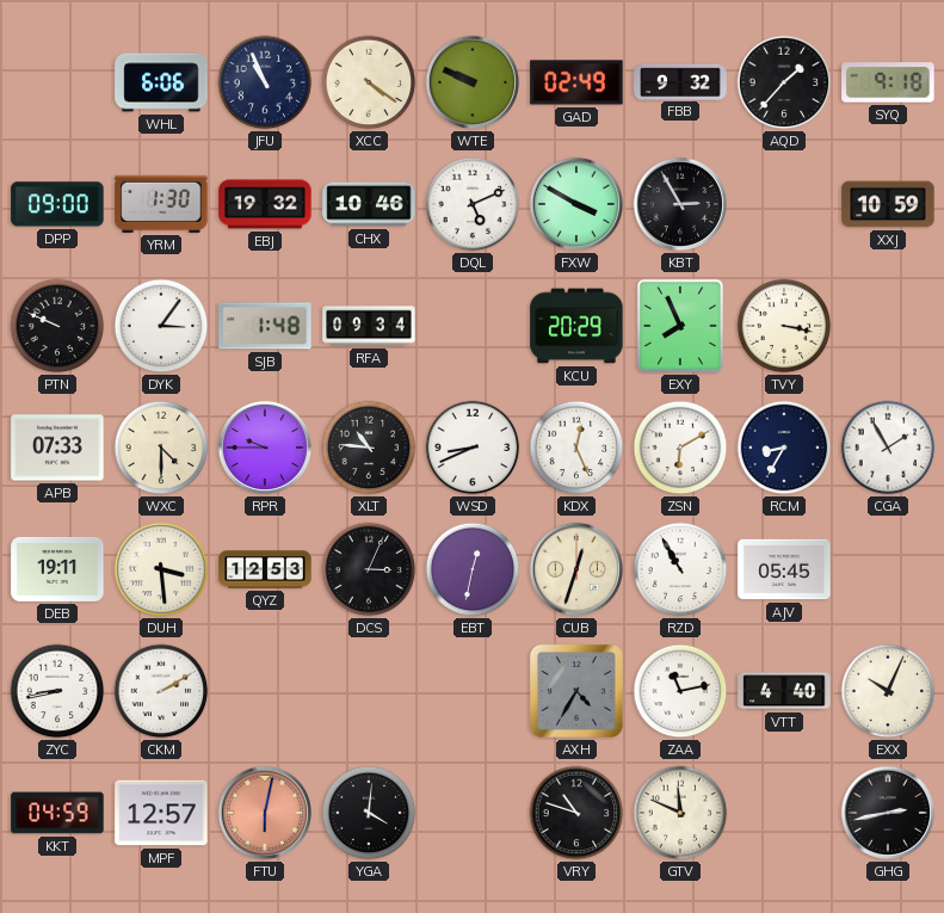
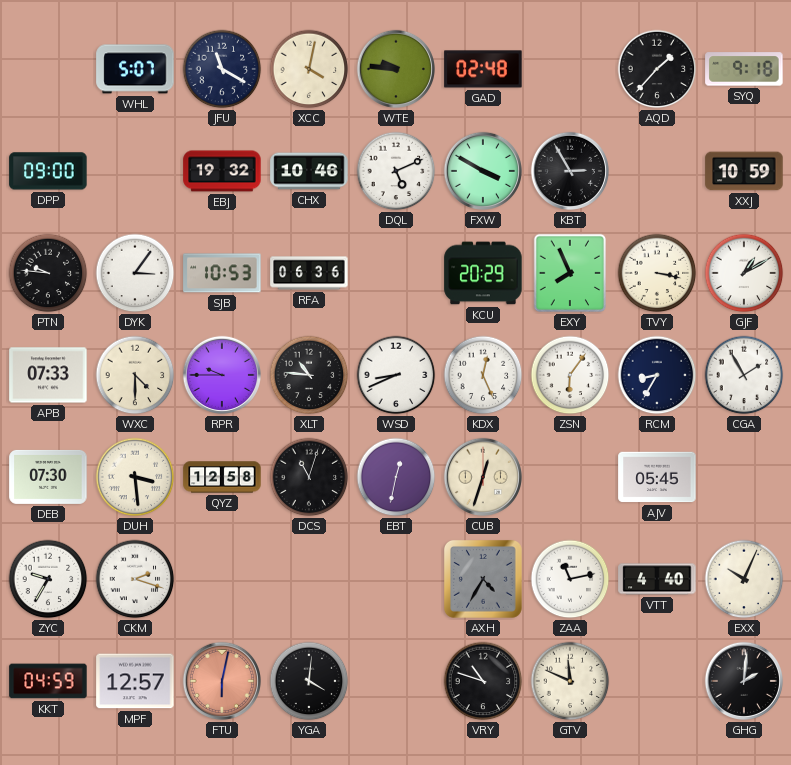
WHL: 6:06 -> 5:07
JFU: 10:56 -> 11:20
XCC: 4:21 -> 4:02
WTE: 9:49 -> 9:46
GAD: 02:49 -> 02:48
FBB: 9:32 -> none
YRM: 1:30 -> none
PTN: 9:49 -> 9:46
SJB: 1:48 -> 10:53
RFA: 09:34 -> 06:36
GJF: none -> 1:10
ZSN: 6:10 -> 6:06
DEB: 19:11 -> 07:30
QYZ: 12:53 -> 12:58
DCS: 3:04 -> 11:03
RZD: 10:55 -> none
ZYC: 8:43 -> 9:35
CKM: 2:10 -> 2:18
GHG: 2:43 -> 2:01
